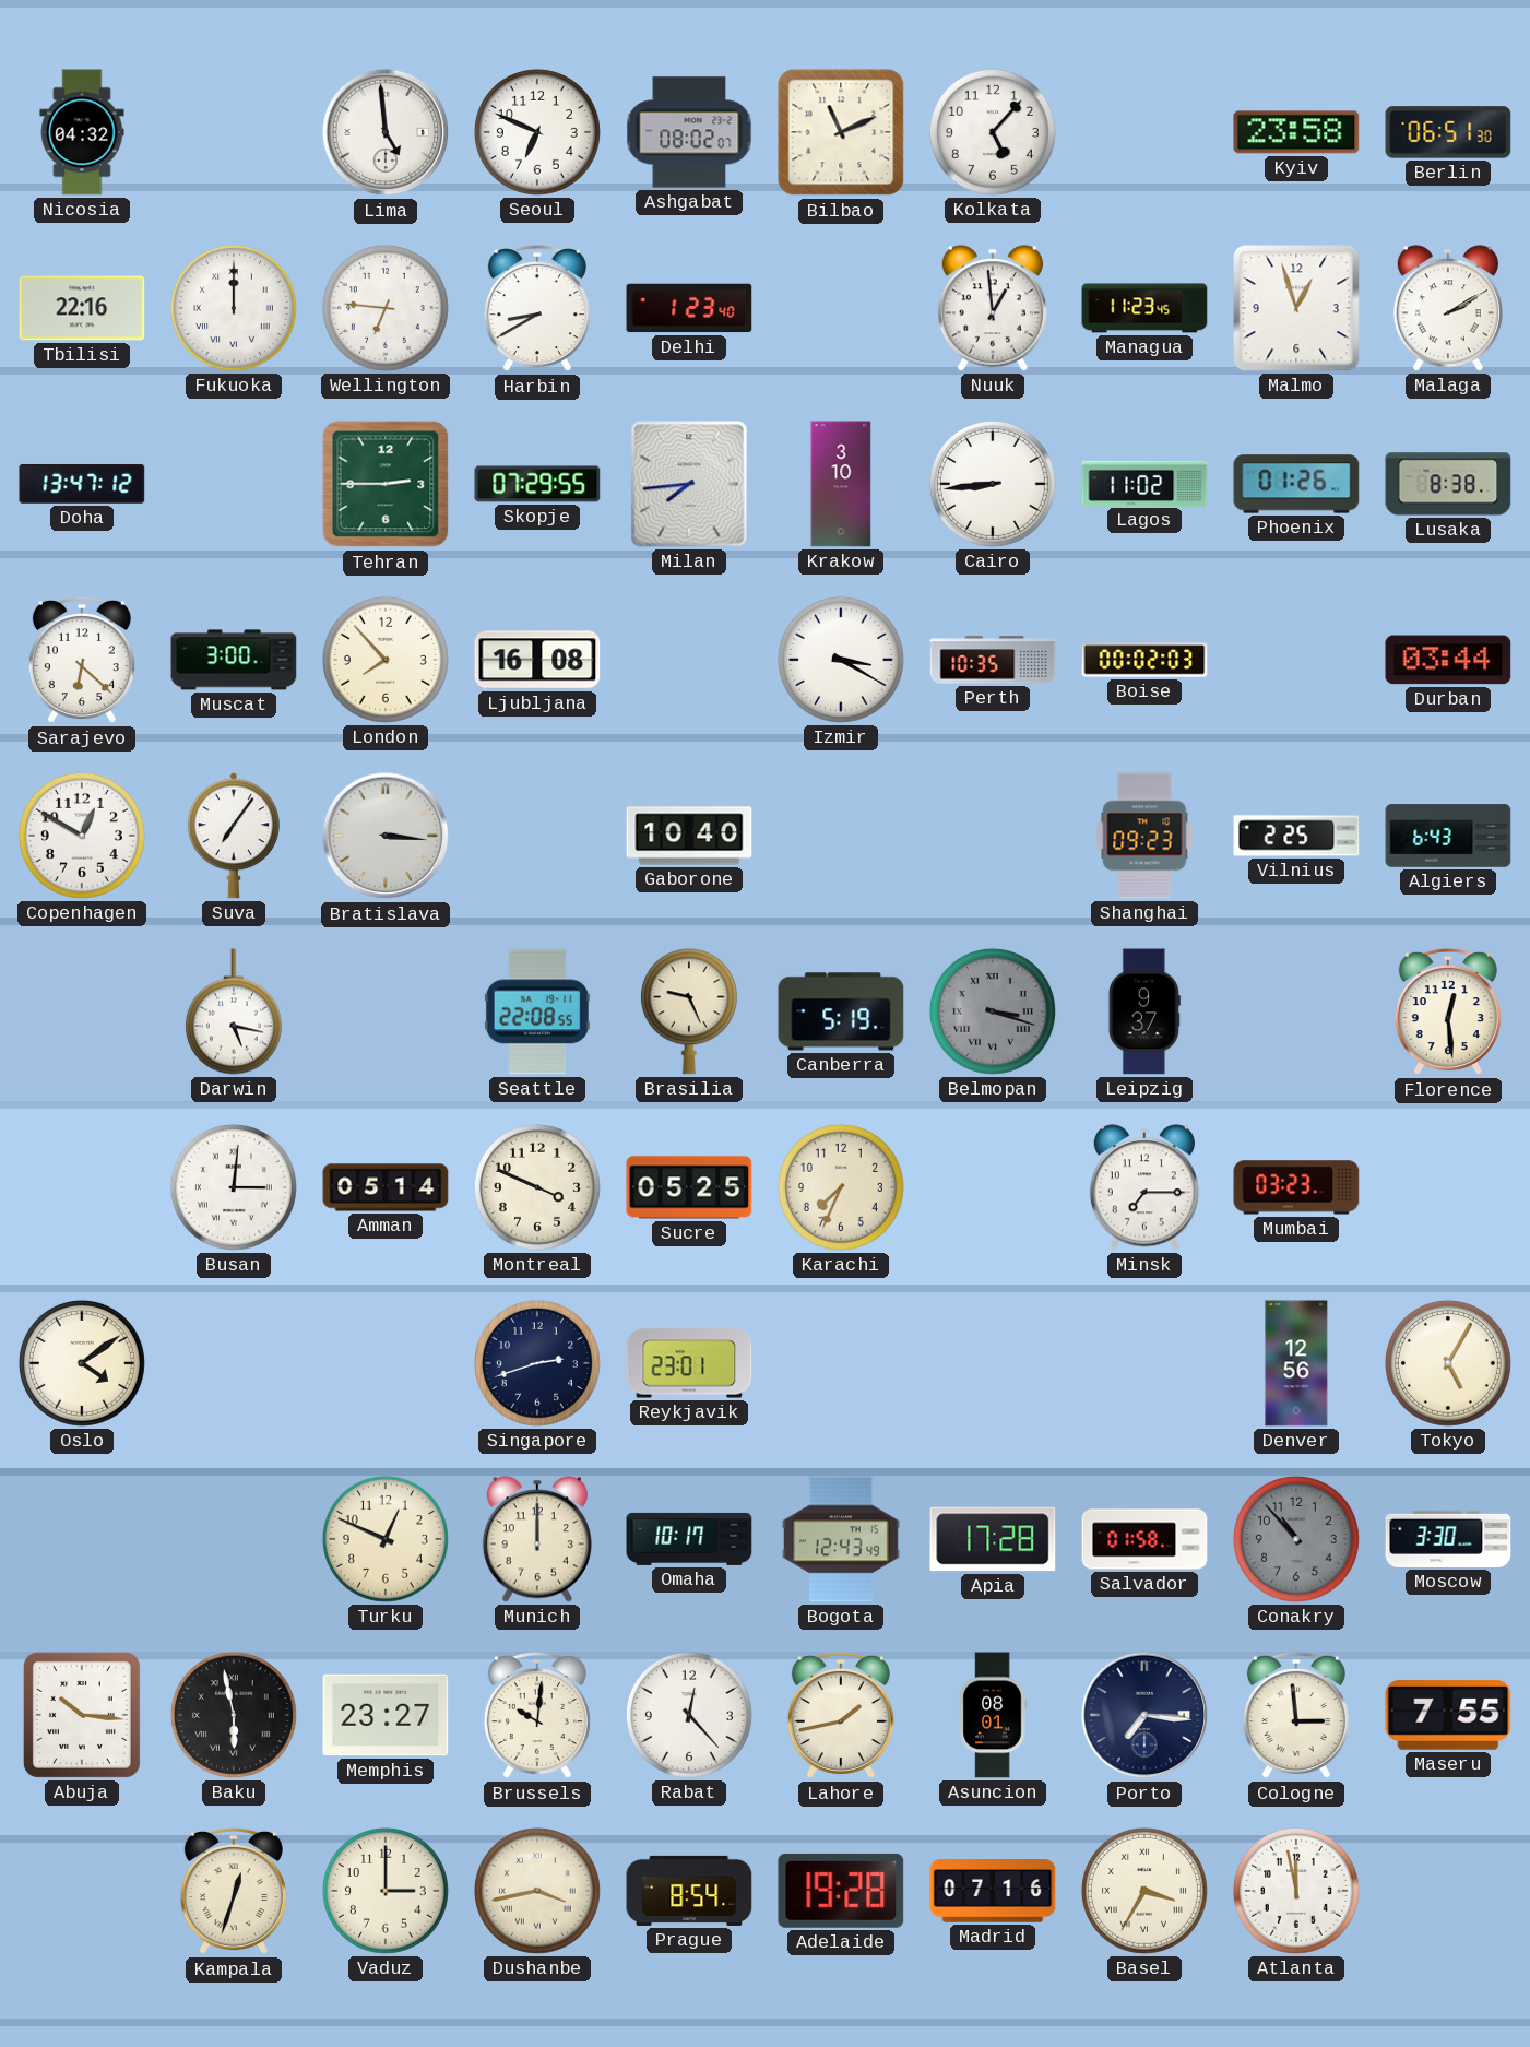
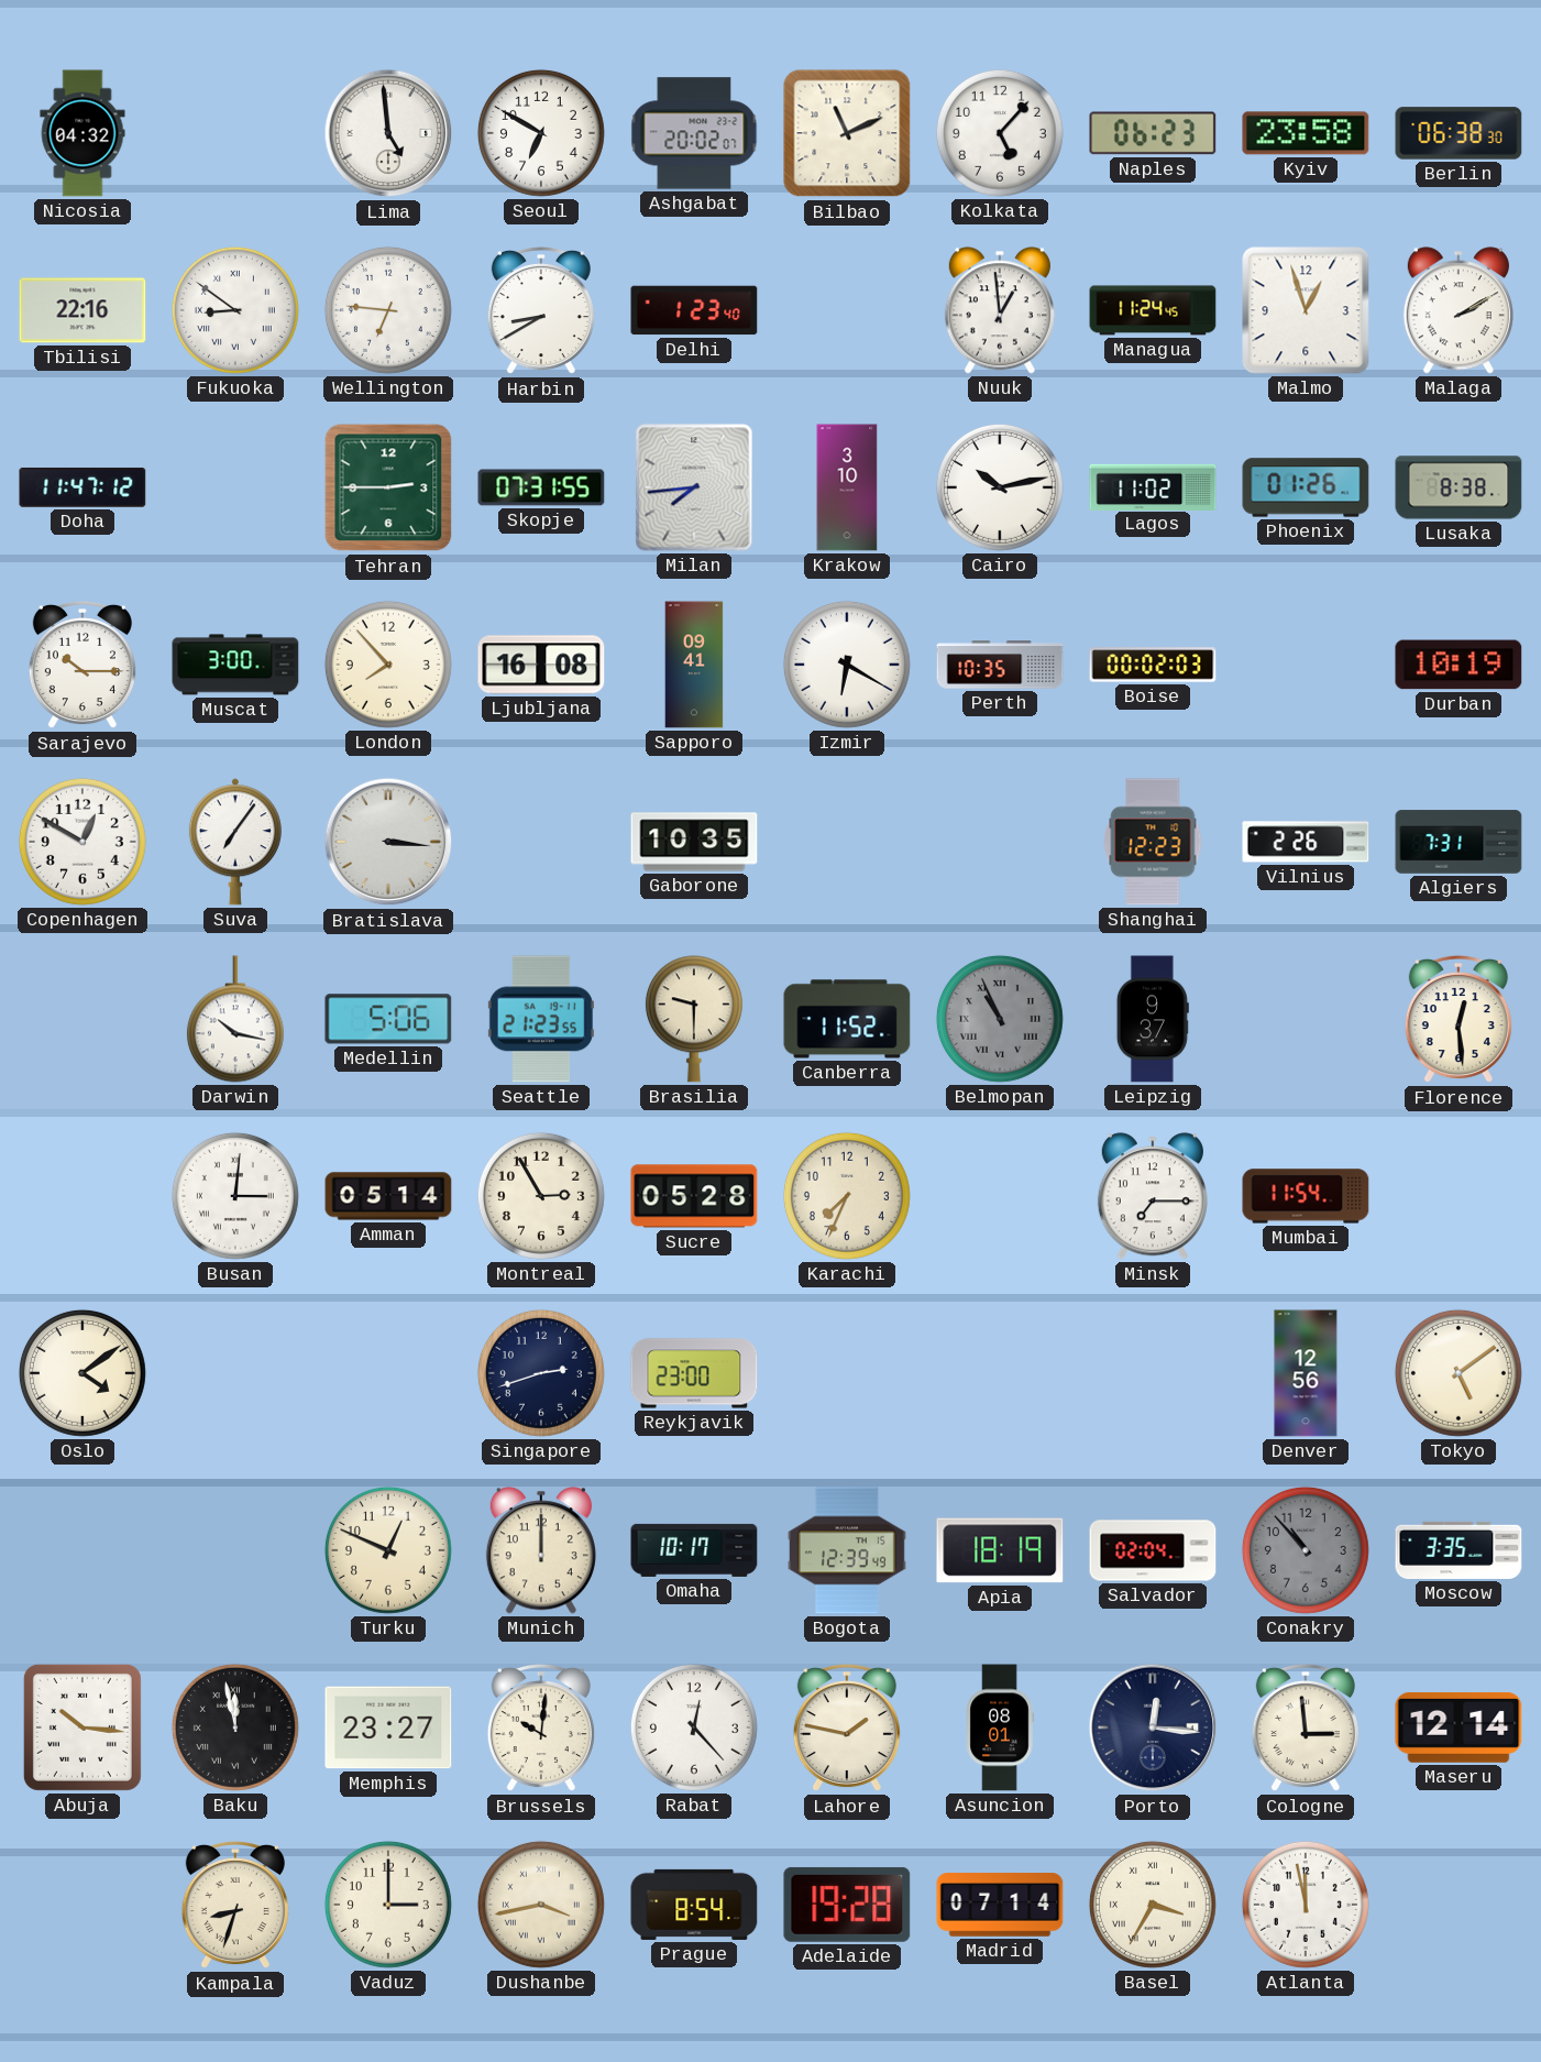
Seoul: 6:49 -> 6:50
Ashgabat: 08:02 -> 20:02
Naples: none -> 06:23
Berlin: 06:51 -> 06:38
Fukuoka: 12:00 -> 8:51
Managua: 11:23 -> 11:24
Doha: 13:47 -> 11:47
Skopje: 07:29 -> 07:31
Cairo: 8:44 -> 10:13
Sarajevo: 6:22 -> 10:15
Sapporo: none -> 09:41
Izmir: 3:20 -> 6:20
Durban: 03:44 -> 10:19
Gaborone: 10:40 -> 10:35
Shanghai: 09:23 -> 12:23
Vilnius: 2:25 -> 2:26
Algiers: 6:43 -> 7:31
Darwin: 5:17 -> 10:17
Medellin: none -> 5:06
Seattle: 22:08 -> 21:23
Brasilia: 9:26 -> 9:30
Canberra: 5:19 -> 11:52
Belmopan: 3:18 -> 10:56
Montreal: 3:49 -> 2:55
Sucre: 05:25 -> 05:28
Mumbai: 03:23 -> 11:54
Reykjavik: 23:01 -> 23:00
Tokyo: 5:05 -> 5:09
Bogota: 12:43 -> 12:39
Apia: 17:28 -> 18:19
Salvador: 01:58 -> 02:04
Moscow: 3:30 -> 3:35
Baku: 5:58 -> 11:58
Lahore: 1:43 -> 1:47
Porto: 7:16 -> 12:16
Maseru: 7:55 -> 12:14
Kampala: 12:33 -> 8:33
Madrid: 07:16 -> 07:14
